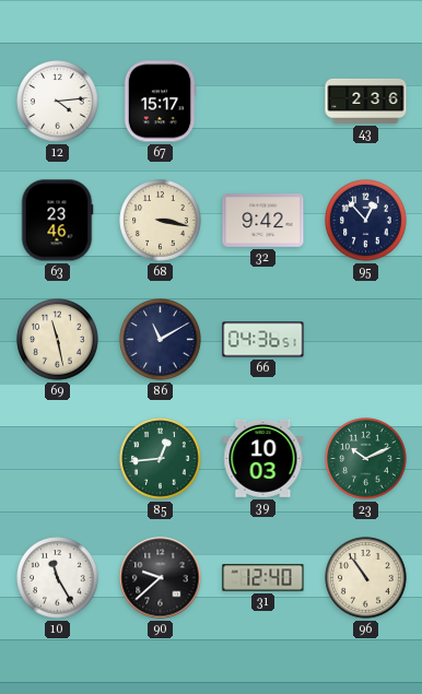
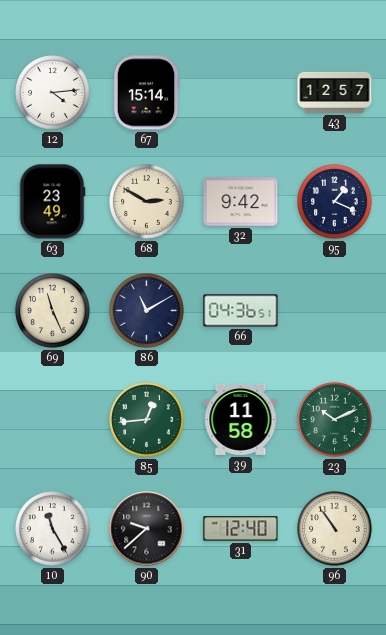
67: 15:17 -> 15:14
43: 2:36 -> 12:57
63: 23:46 -> 23:49
68: 3:17 -> 2:50
95: 12:53 -> 1:19
69: 11:28 -> 11:26
39: 10:03 -> 11:58
